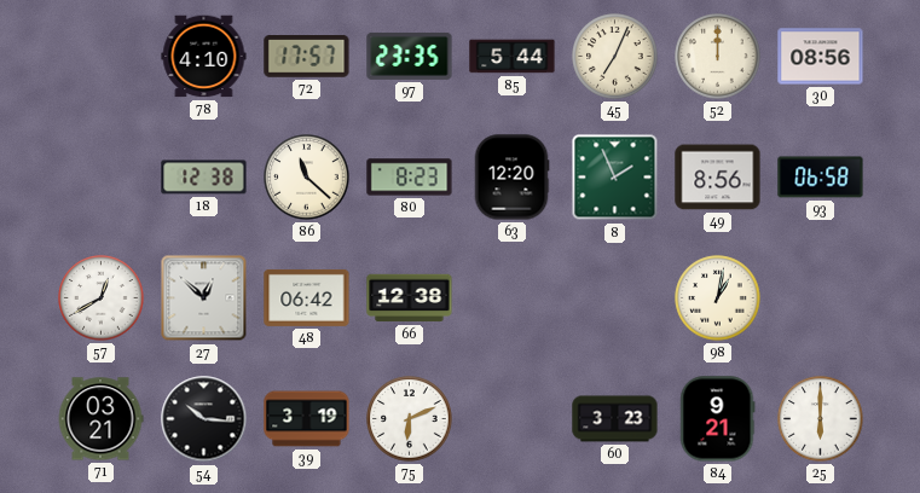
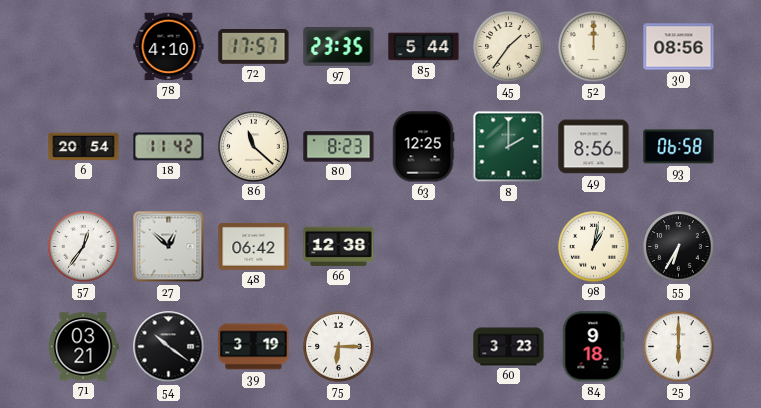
45: 7:04 -> 1:36
6: none -> 20:54
18: 12:38 -> 11:42
63: 12:20 -> 12:25
8: 1:56 -> 2:00
57: 12:40 -> 12:36
55: none -> 6:35
54: 10:16 -> 10:21
75: 6:11 -> 6:15
84: 9:21 -> 9:18
